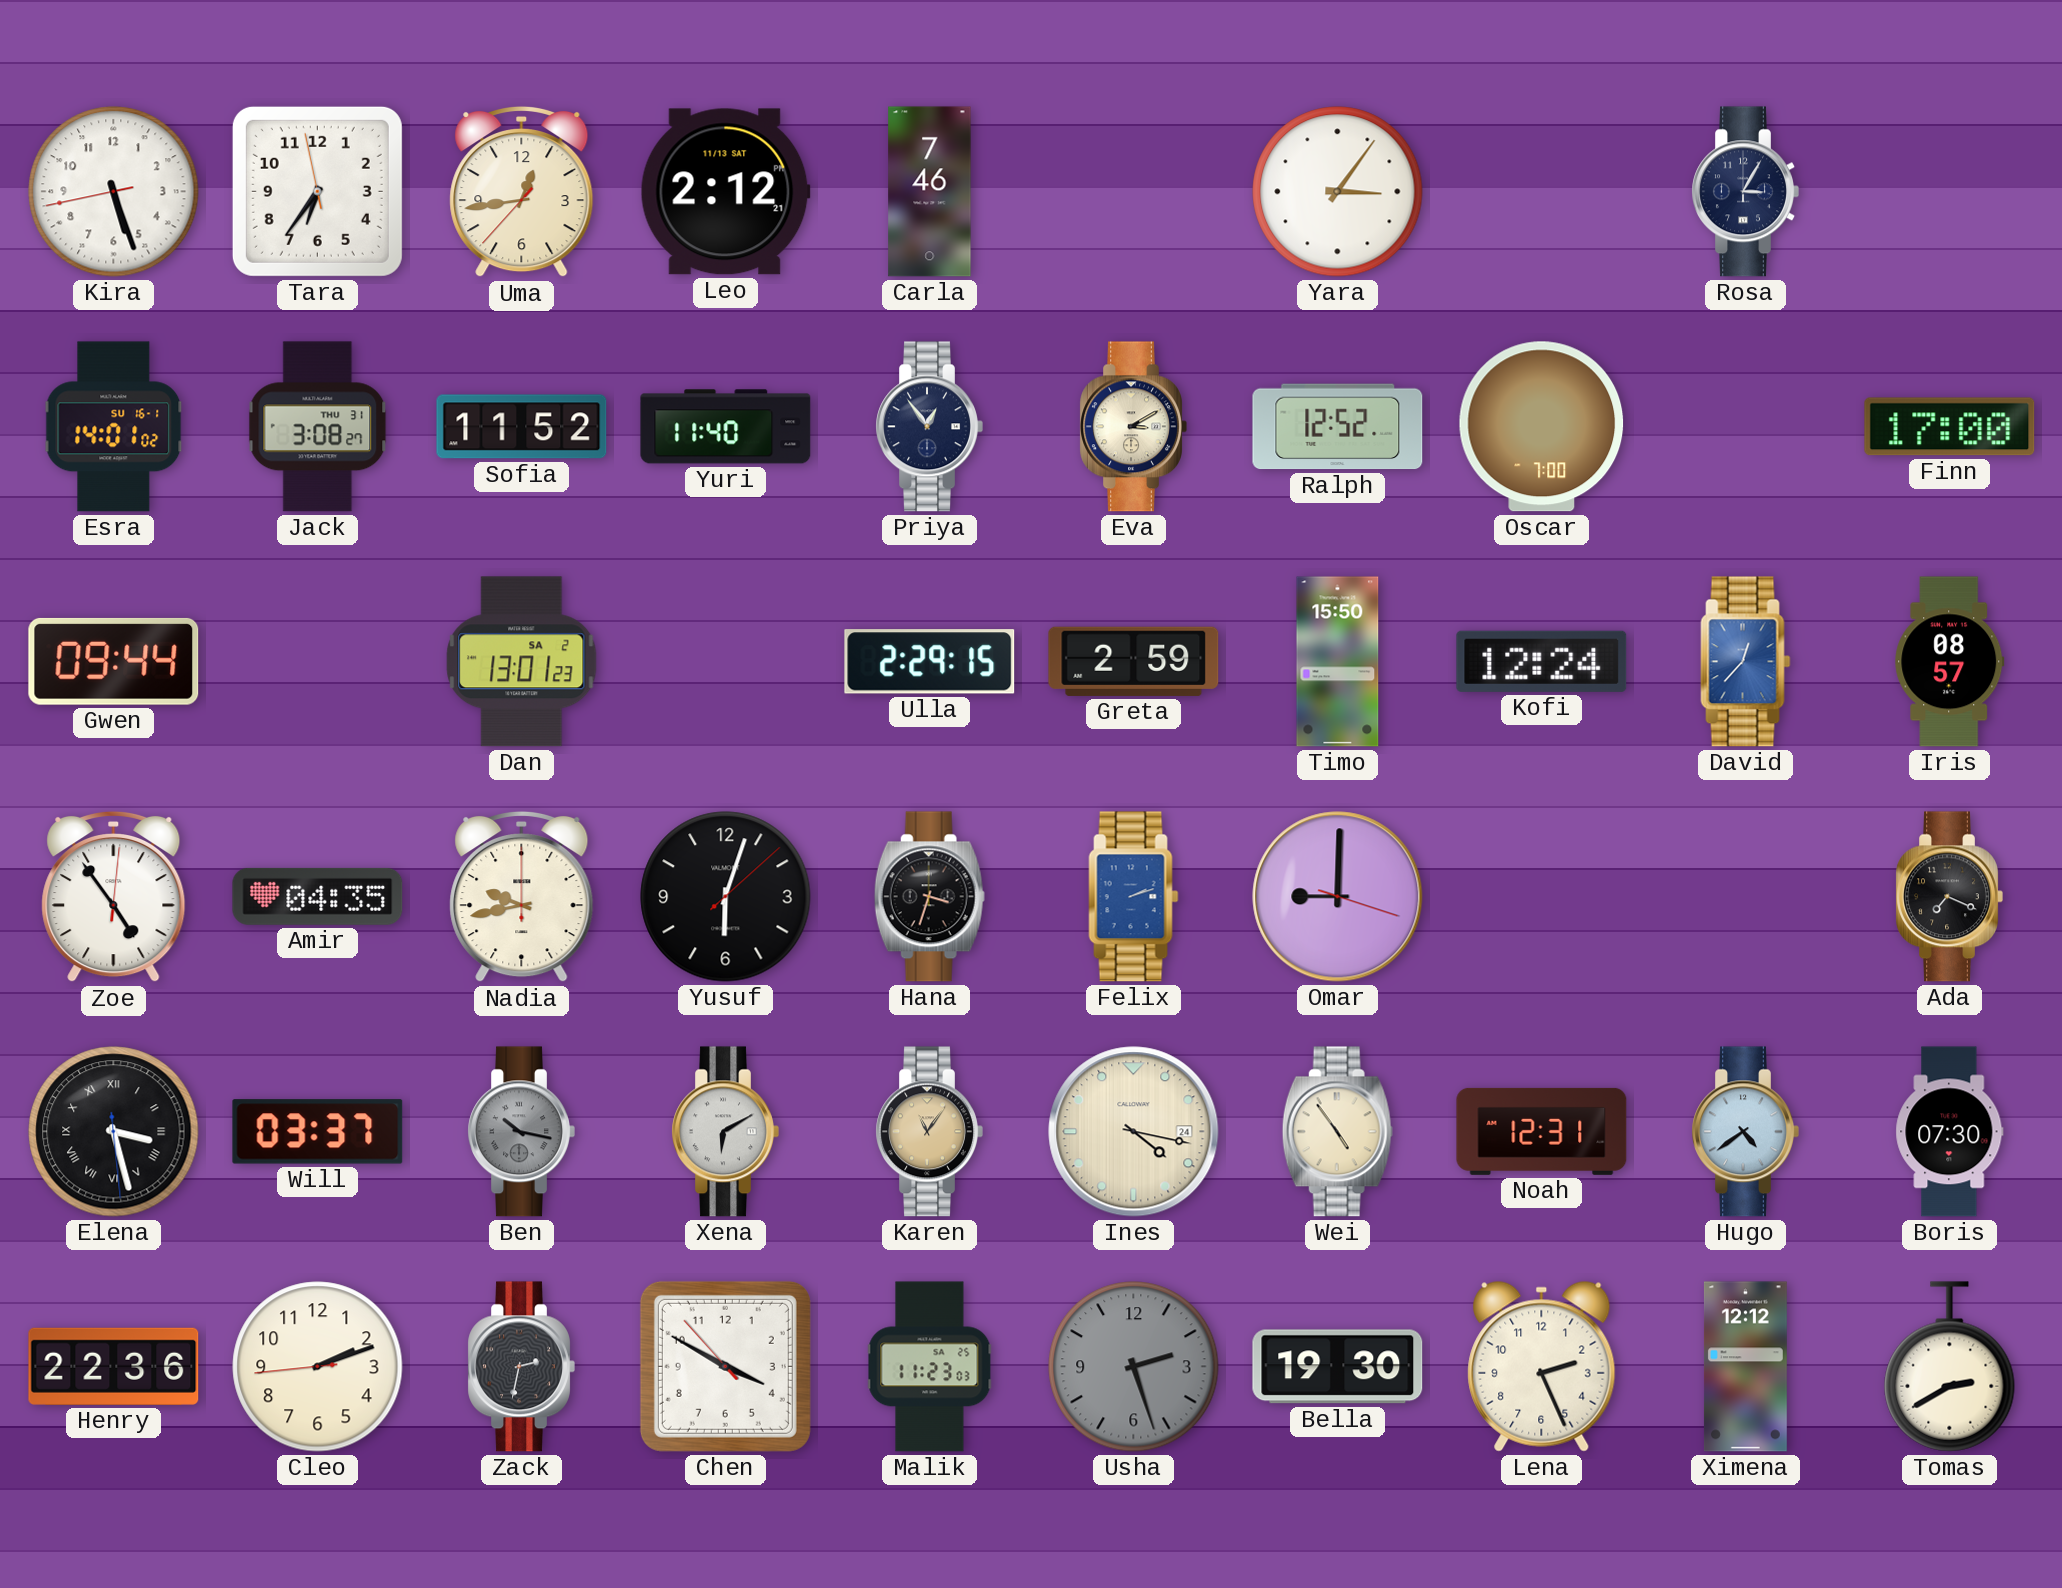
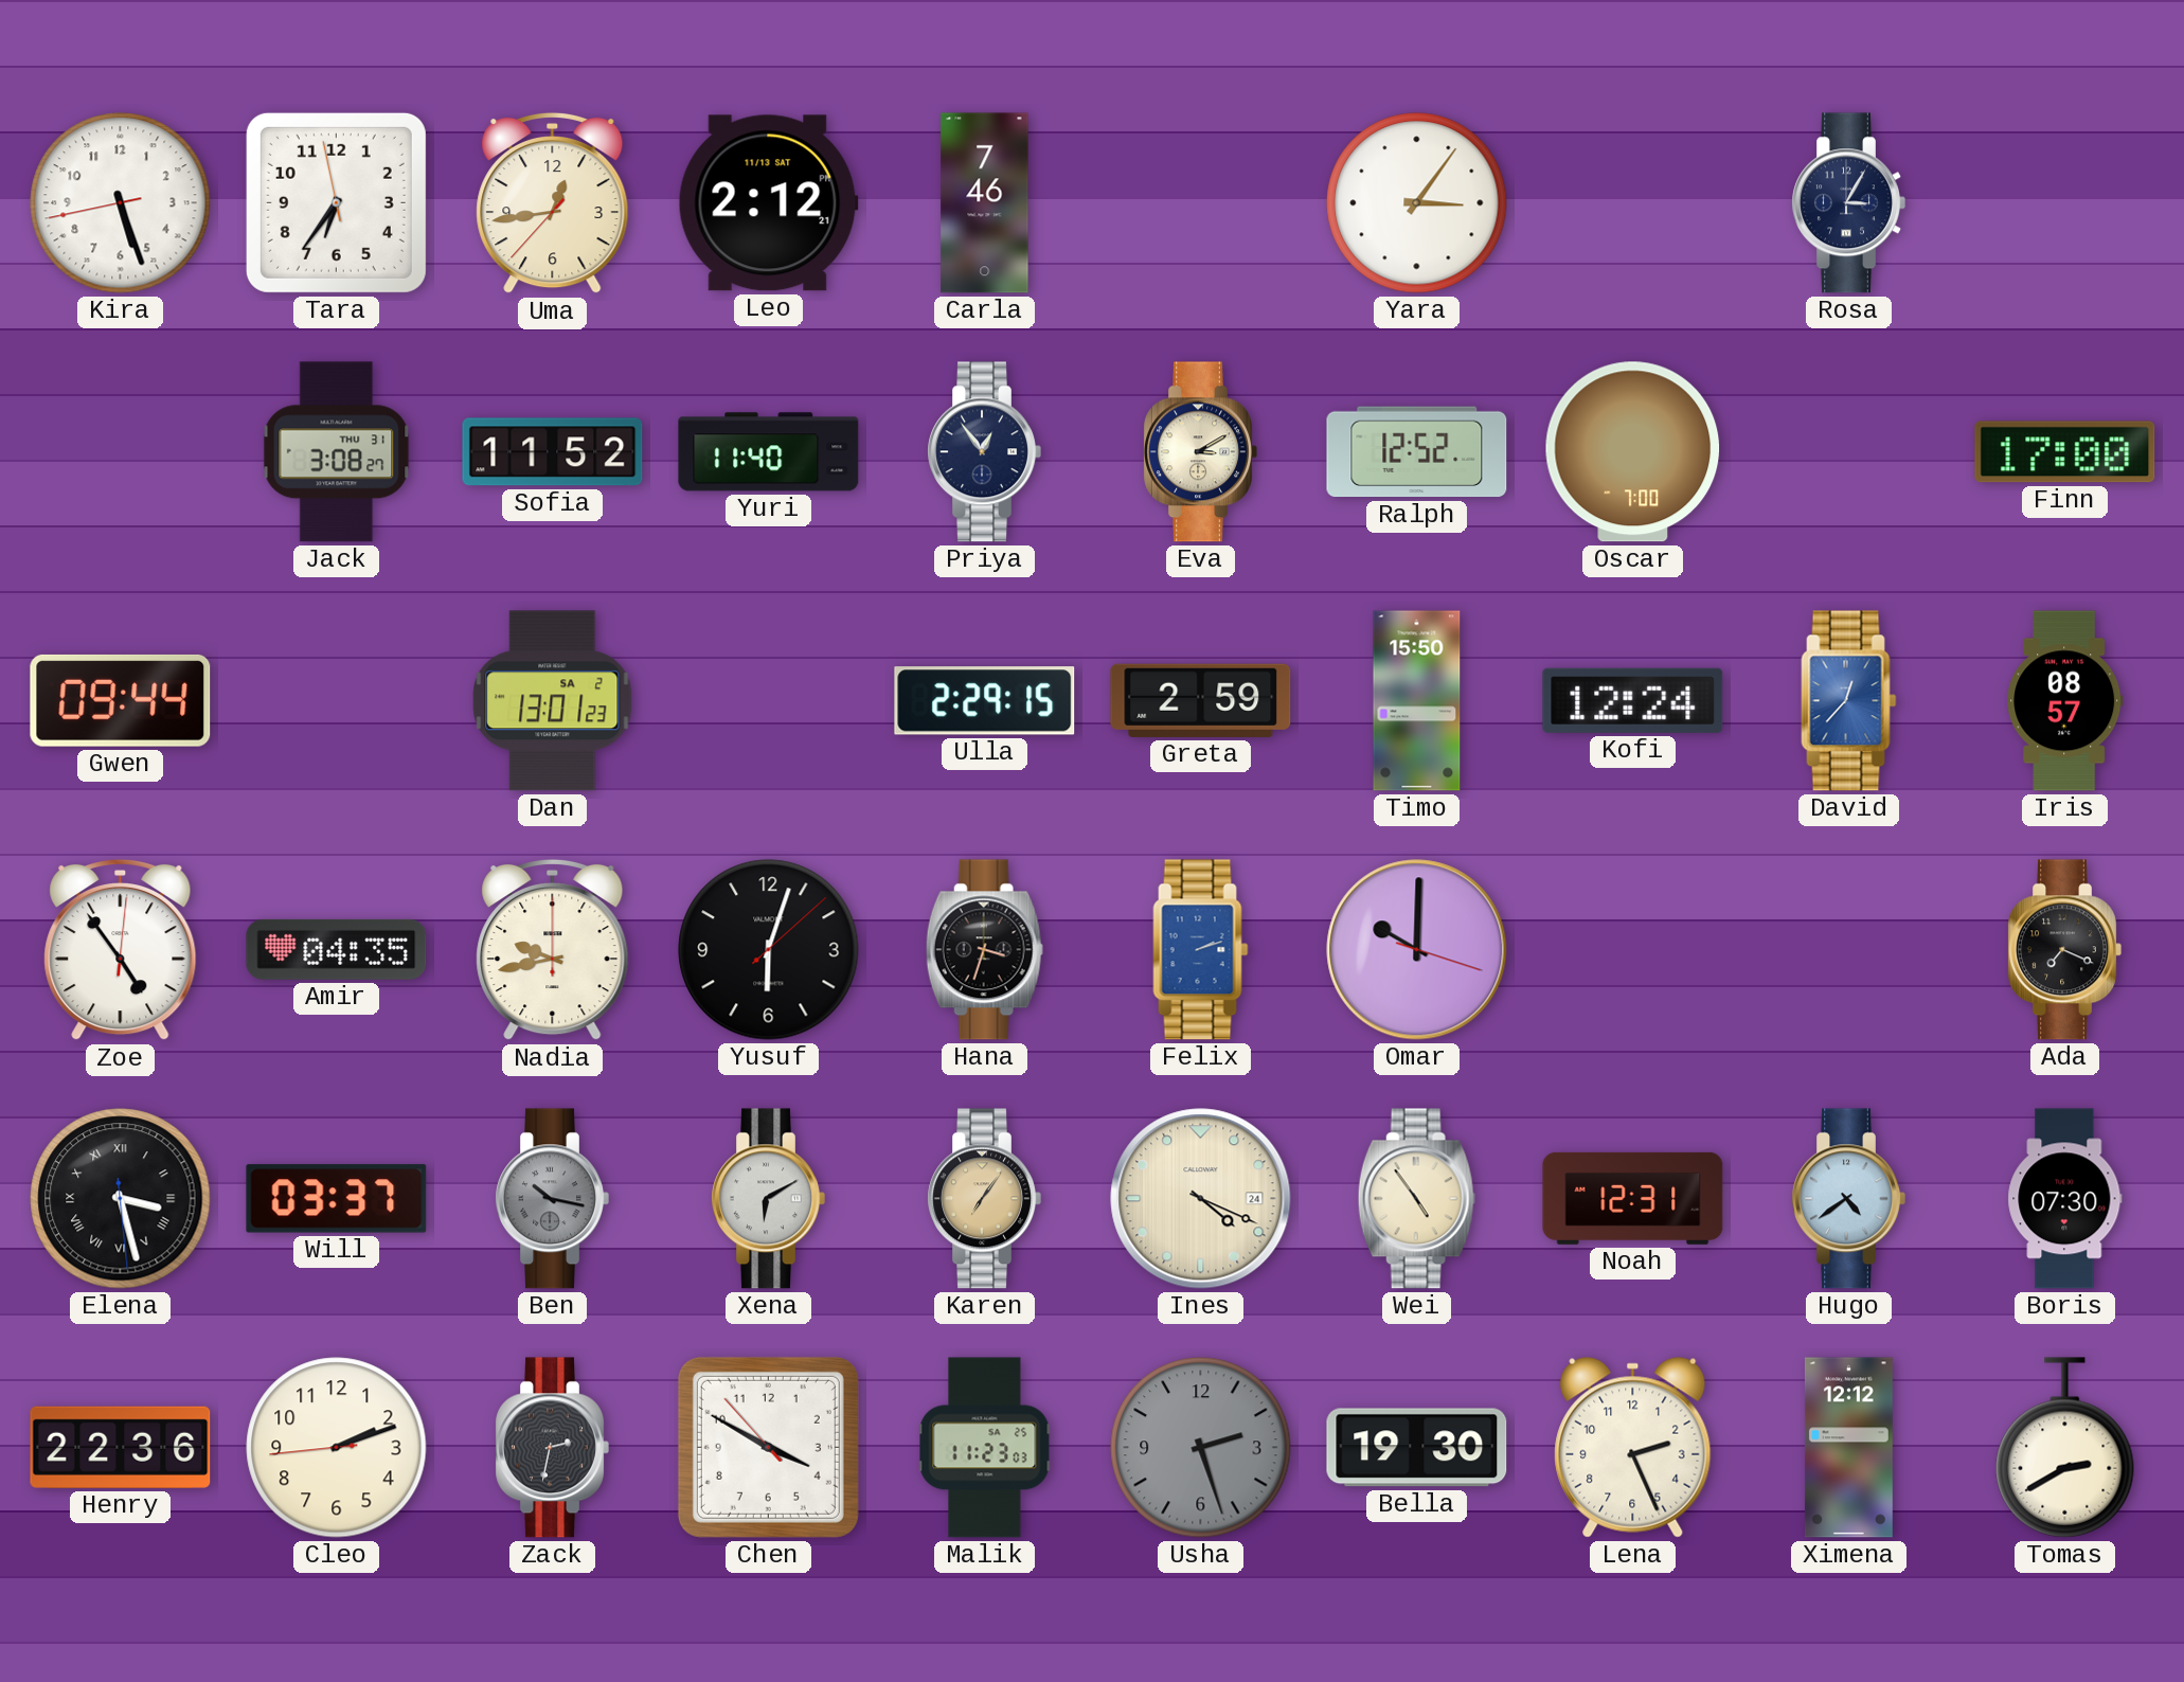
Esra: 14:01 -> none
Omar: 9:00 -> 10:00
Karen: 11:06 -> 7:06
Ines: 4:17 -> 4:19
